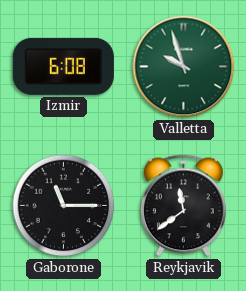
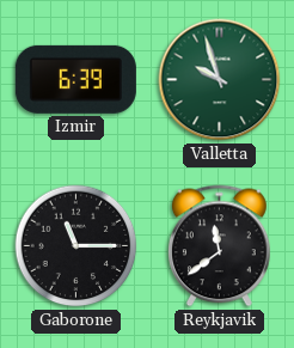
Izmir: 6:08 -> 6:39
